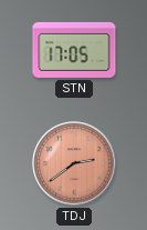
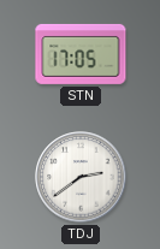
TDJ dial: salmon -> white
